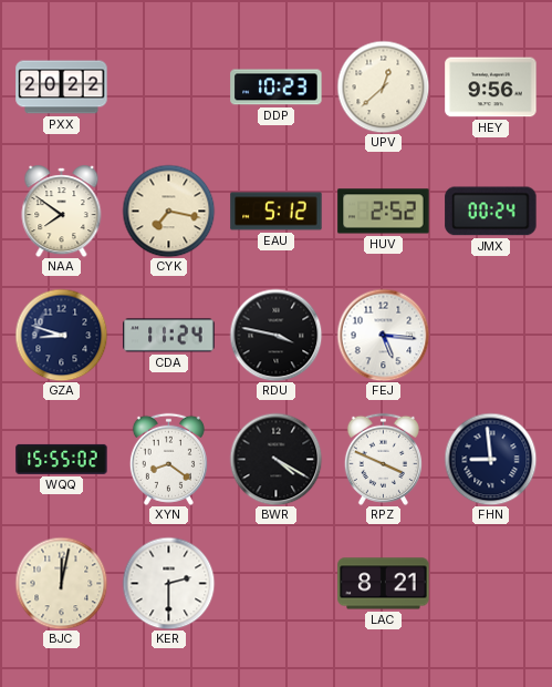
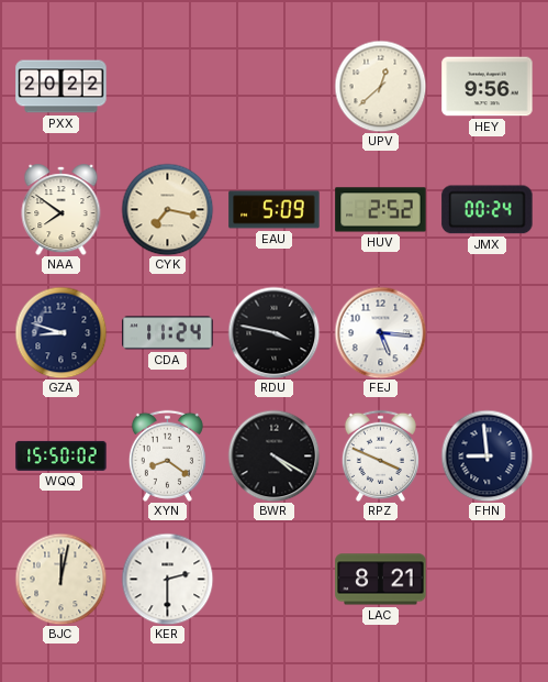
DDP: 10:23 -> none
EAU: 5:12 -> 5:09
WQQ: 15:55 -> 15:50
